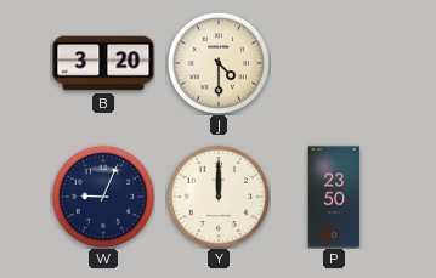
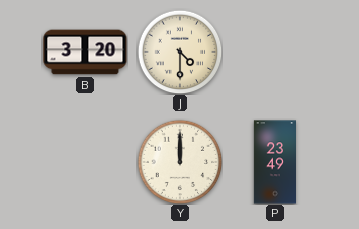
W: 9:04 -> none
P: 23:50 -> 23:49
